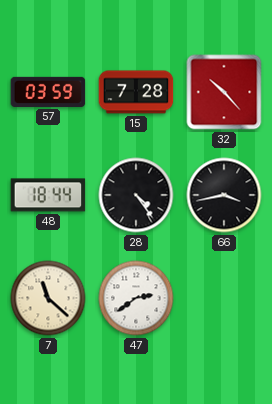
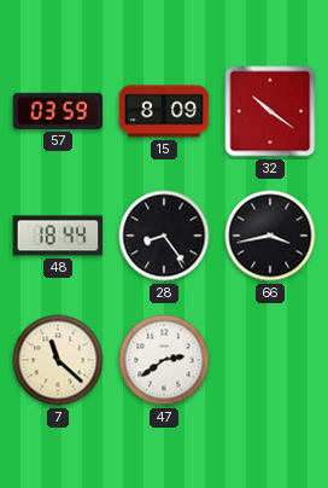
15: 7:28 -> 8:09
32: 10:23 -> 10:21
28: 4:24 -> 8:24
